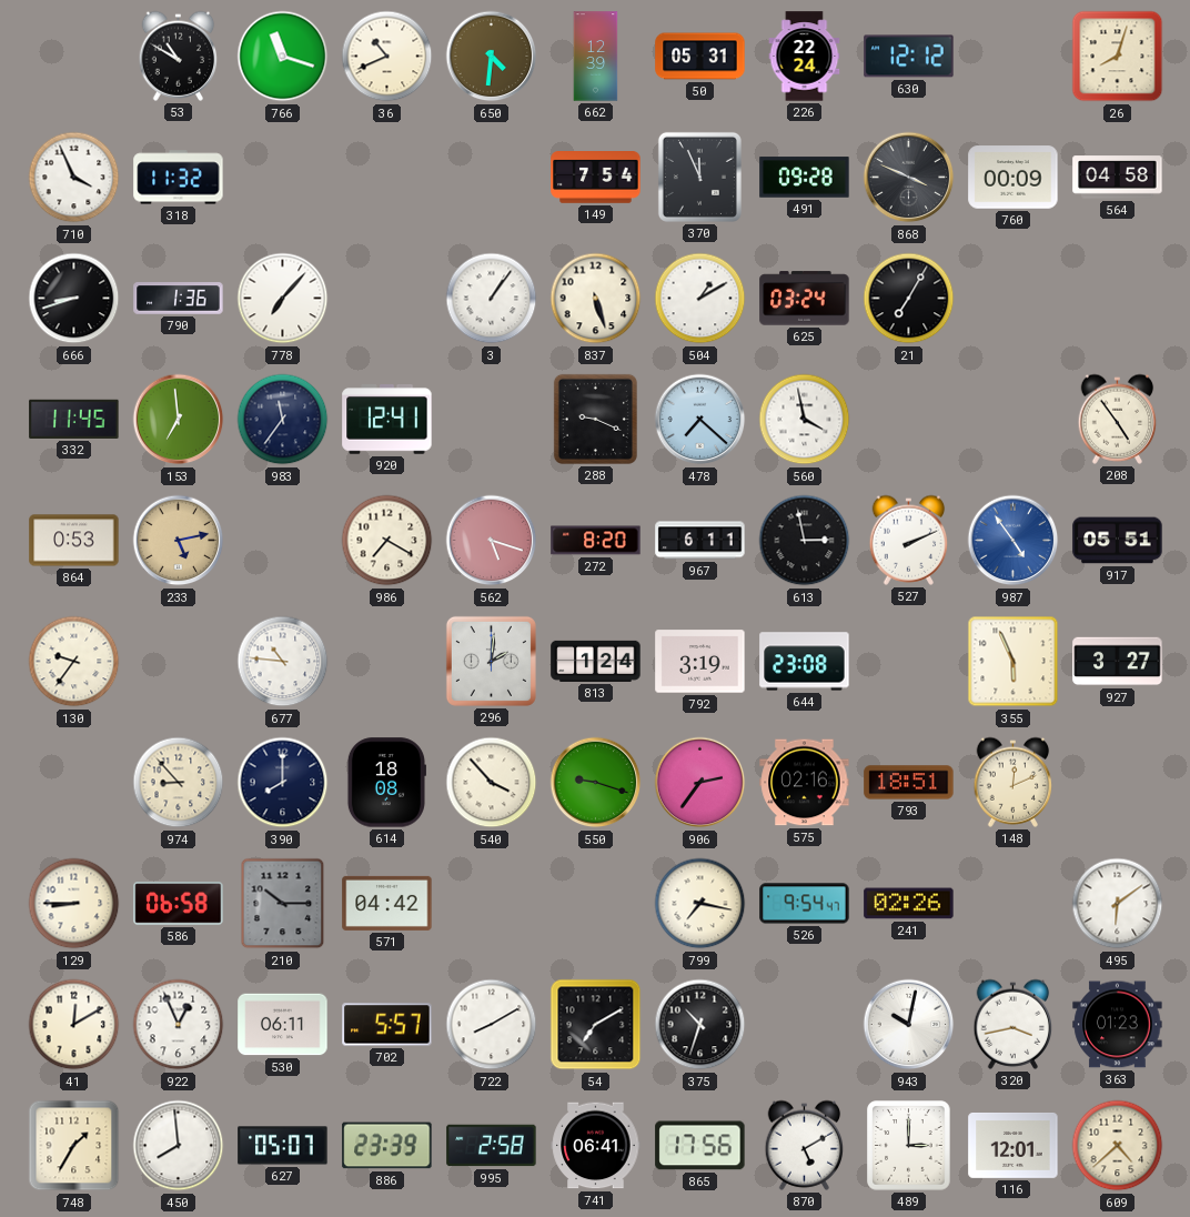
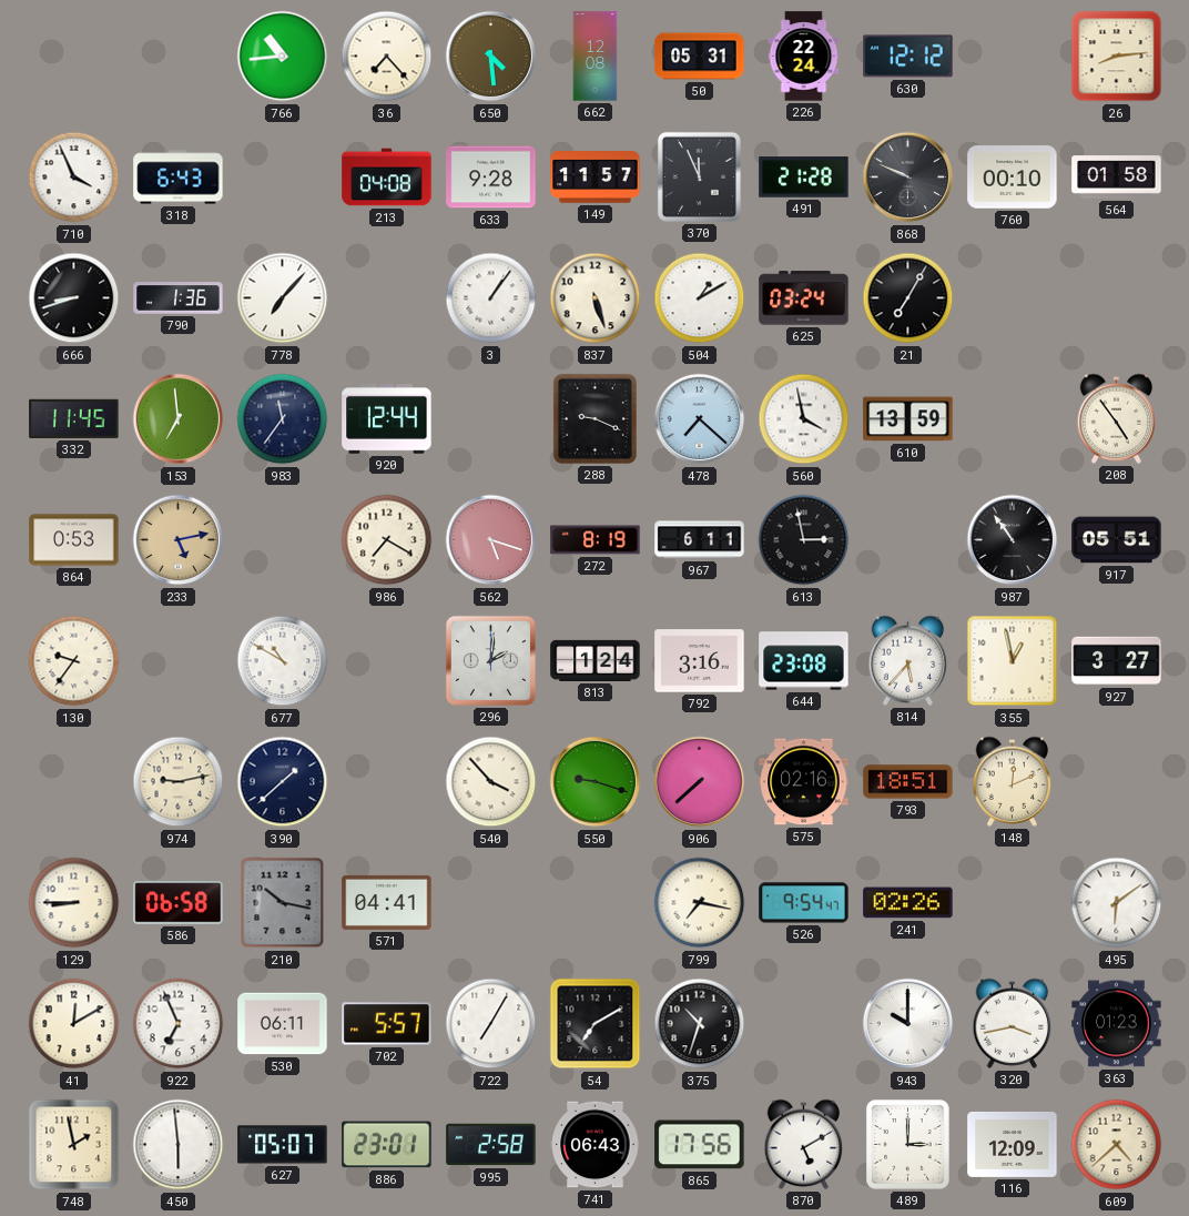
53: 10:50 -> none
766: 11:18 -> 10:44
36: 10:41 -> 7:23
650: 4:31 -> 4:29
662: 12:39 -> 12:08
26: 8:03 -> 8:14
318: 11:32 -> 6:43
213: none -> 04:08
633: none -> 9:28
149: 7:54 -> 11:57
491: 09:28 -> 21:28
868: 3:49 -> 9:49
760: 00:09 -> 00:10
564: 04:58 -> 01:58
920: 12:41 -> 12:44
610: none -> 13:59
272: 8:20 -> 8:19
527: 2:11 -> none
987: 4:54 -> 10:54
987 dial: blue -> black
677: 10:46 -> 10:50
792: 3:19 -> 3:16
814: none -> 5:37
355: 5:56 -> 12:58
974: 8:53 -> 9:13
390: 8:00 -> 1:38
614: 18:08 -> none
906: 2:36 -> 7:38
210: 10:15 -> 10:17
571: 04:42 -> 04:41
922: 12:56 -> 6:56
722: 8:10 -> 7:05
943: 10:02 -> 10:00
748: 1:35 -> 1:58
450: 7:59 -> 5:59
886: 23:39 -> 23:01
741: 06:41 -> 06:43
116: 12:01 -> 12:09
